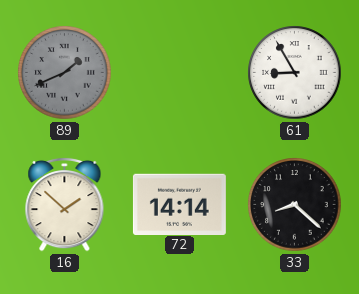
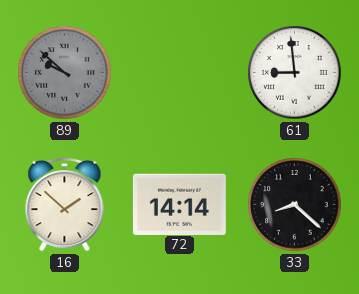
89: 1:41 -> 9:52
61: 8:55 -> 8:59
